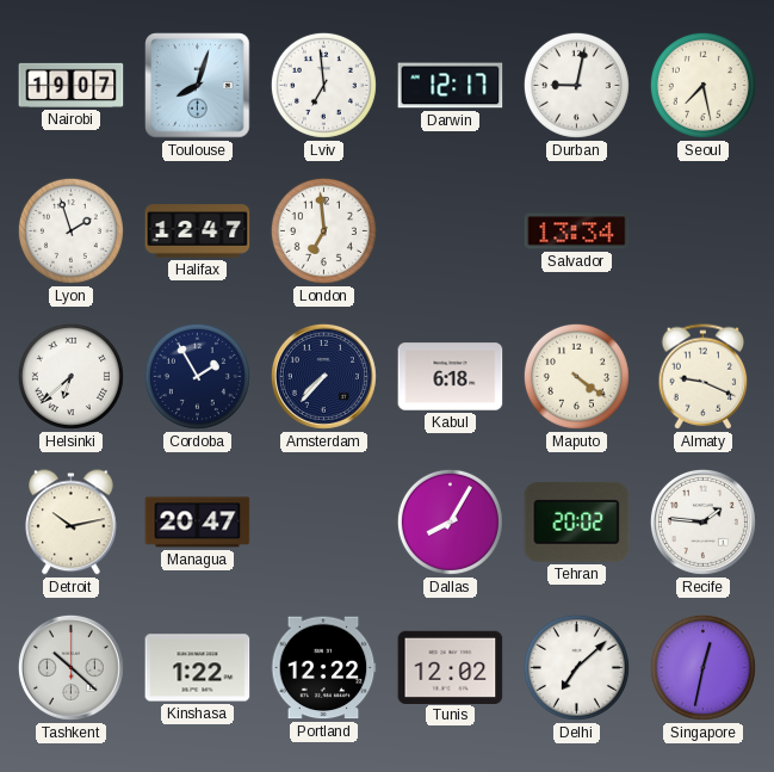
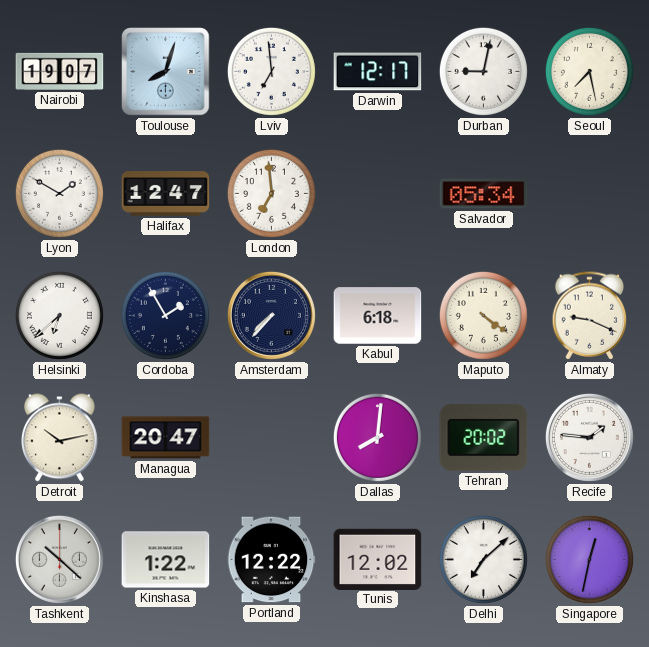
Lyon: 1:57 -> 1:50
Salvador: 13:34 -> 05:34
Dallas: 8:05 -> 8:01
